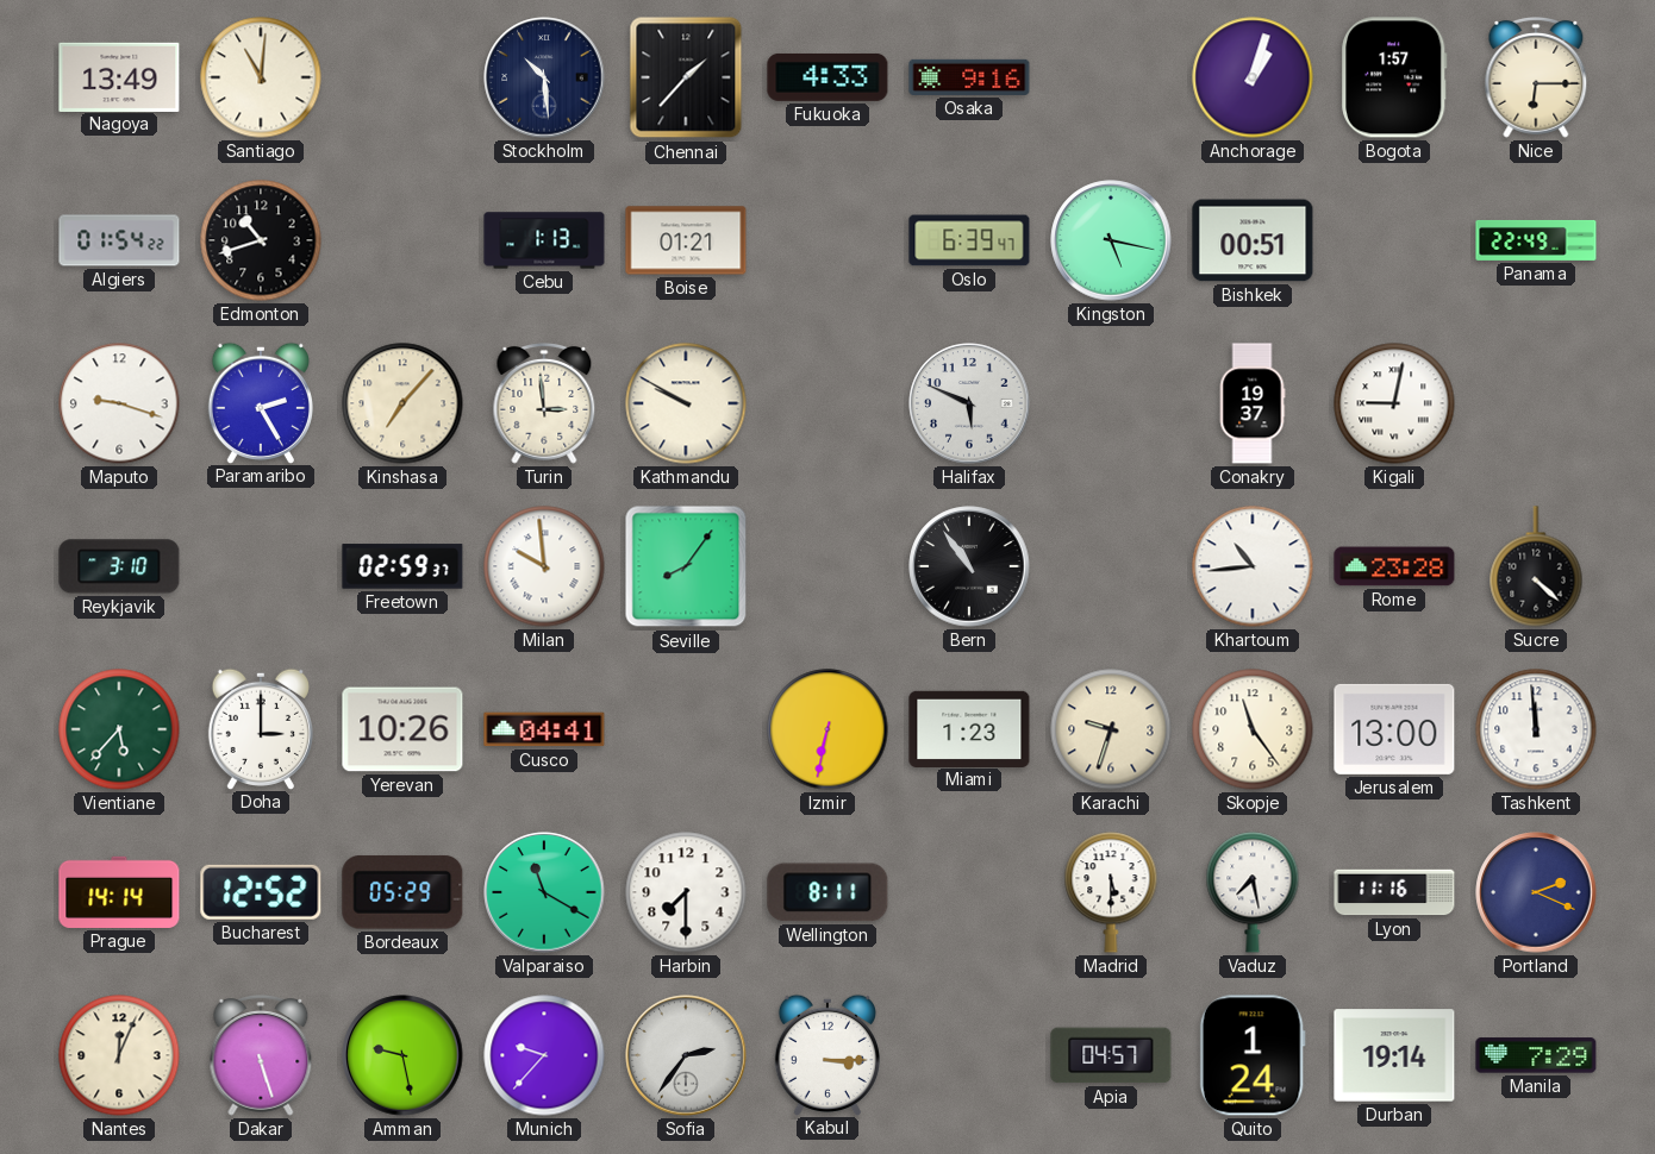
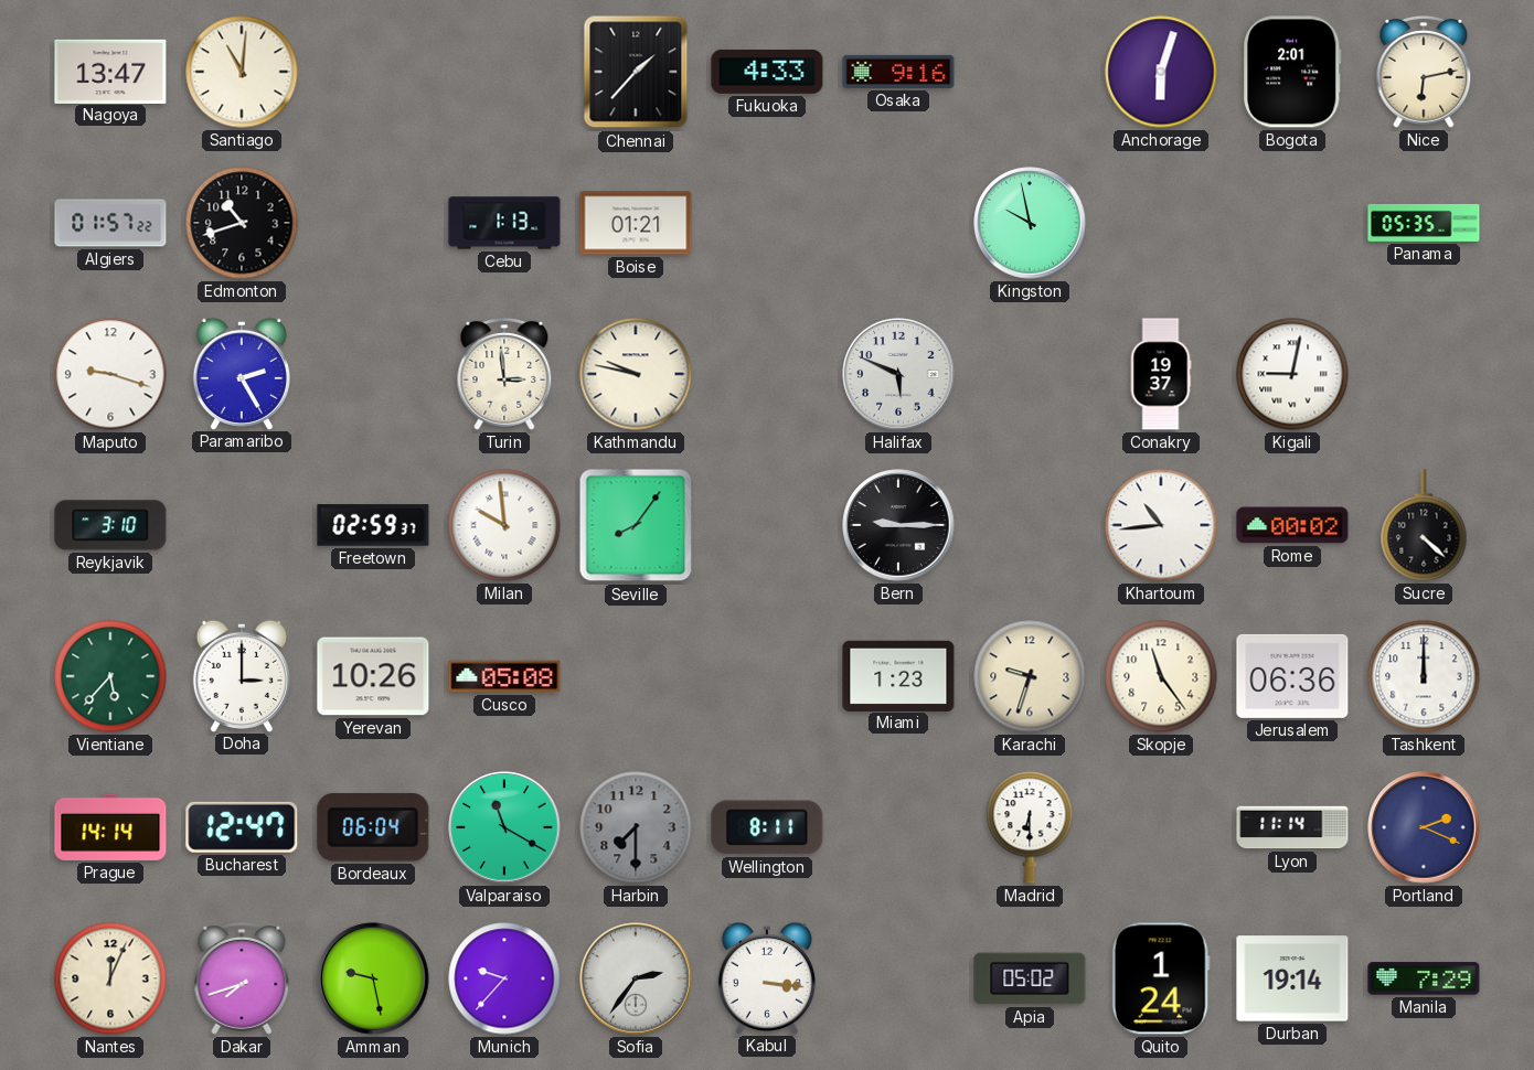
Nagoya: 13:49 -> 13:47
Stockholm: 10:29 -> none
Anchorage: 1:03 -> 6:03
Bogota: 1:57 -> 2:01
Nice: 6:15 -> 6:13
Algiers: 01:54 -> 01:57
Oslo: 6:39 -> none
Kingston: 5:17 -> 9:58
Bishkek: 00:51 -> none
Panama: 22:49 -> 05:35
Kinshasa: 7:07 -> none
Kathmandu: 9:50 -> 9:47
Bern: 10:54 -> 9:15
Rome: 23:28 -> 00:02
Cusco: 04:41 -> 05:08
Izmir: 6:32 -> none
Jerusalem: 13:00 -> 06:36
Tashkent: 11:59 -> 12:00
Bucharest: 12:52 -> 12:47
Bordeaux: 05:29 -> 06:04
Harbin dial: white -> grey
Madrid: 5:30 -> 6:30
Vaduz: 7:28 -> none
Lyon: 11:16 -> 11:14
Dakar: 5:27 -> 7:42
Kabul: 3:15 -> 3:16
Apia: 04:57 -> 05:02
